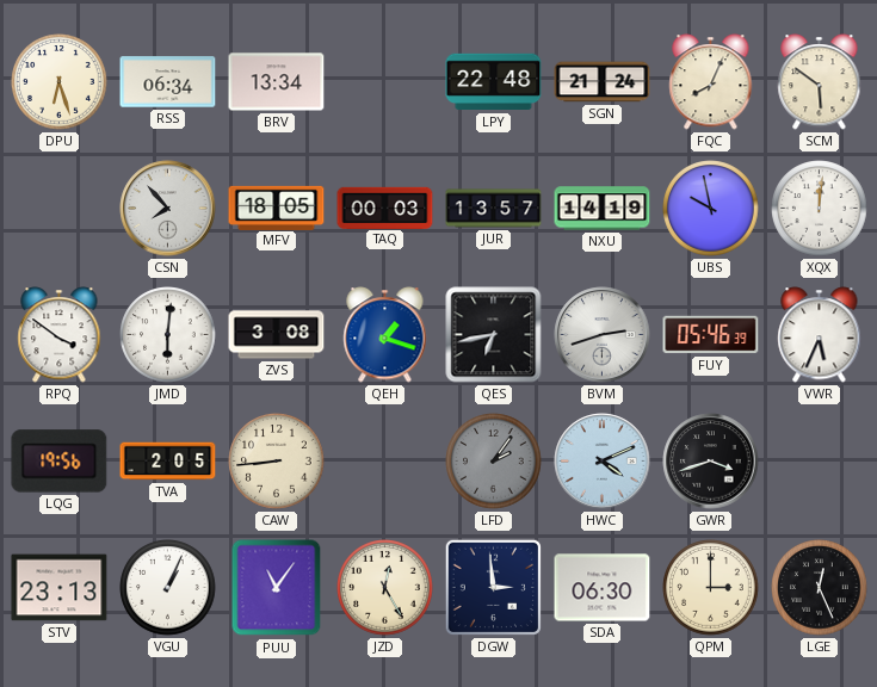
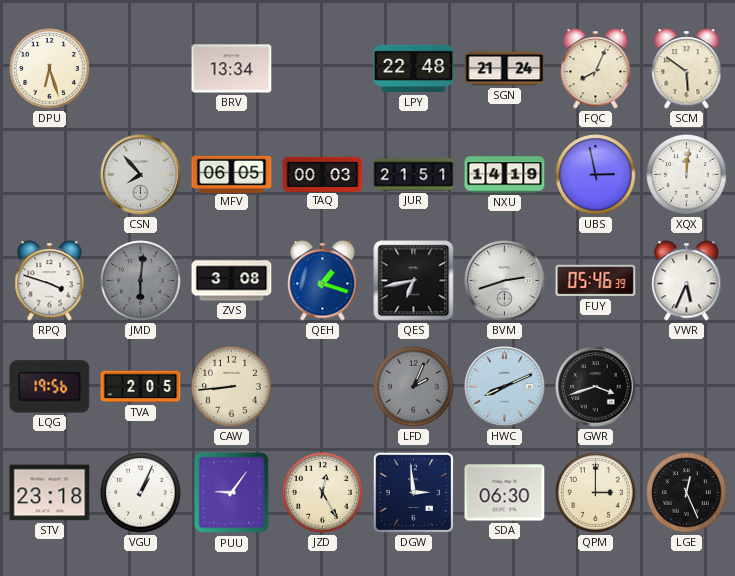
RSS: 06:34 -> none
MFV: 18:05 -> 06:05
JUR: 13:57 -> 21:51
UBS: 9:58 -> 2:58
RPQ: 3:51 -> 3:48
JMD dial: white -> grey
LFD: 2:06 -> 2:04
HWC: 4:11 -> 8:11
STV: 23:13 -> 23:18
PUU: 11:06 -> 9:06
